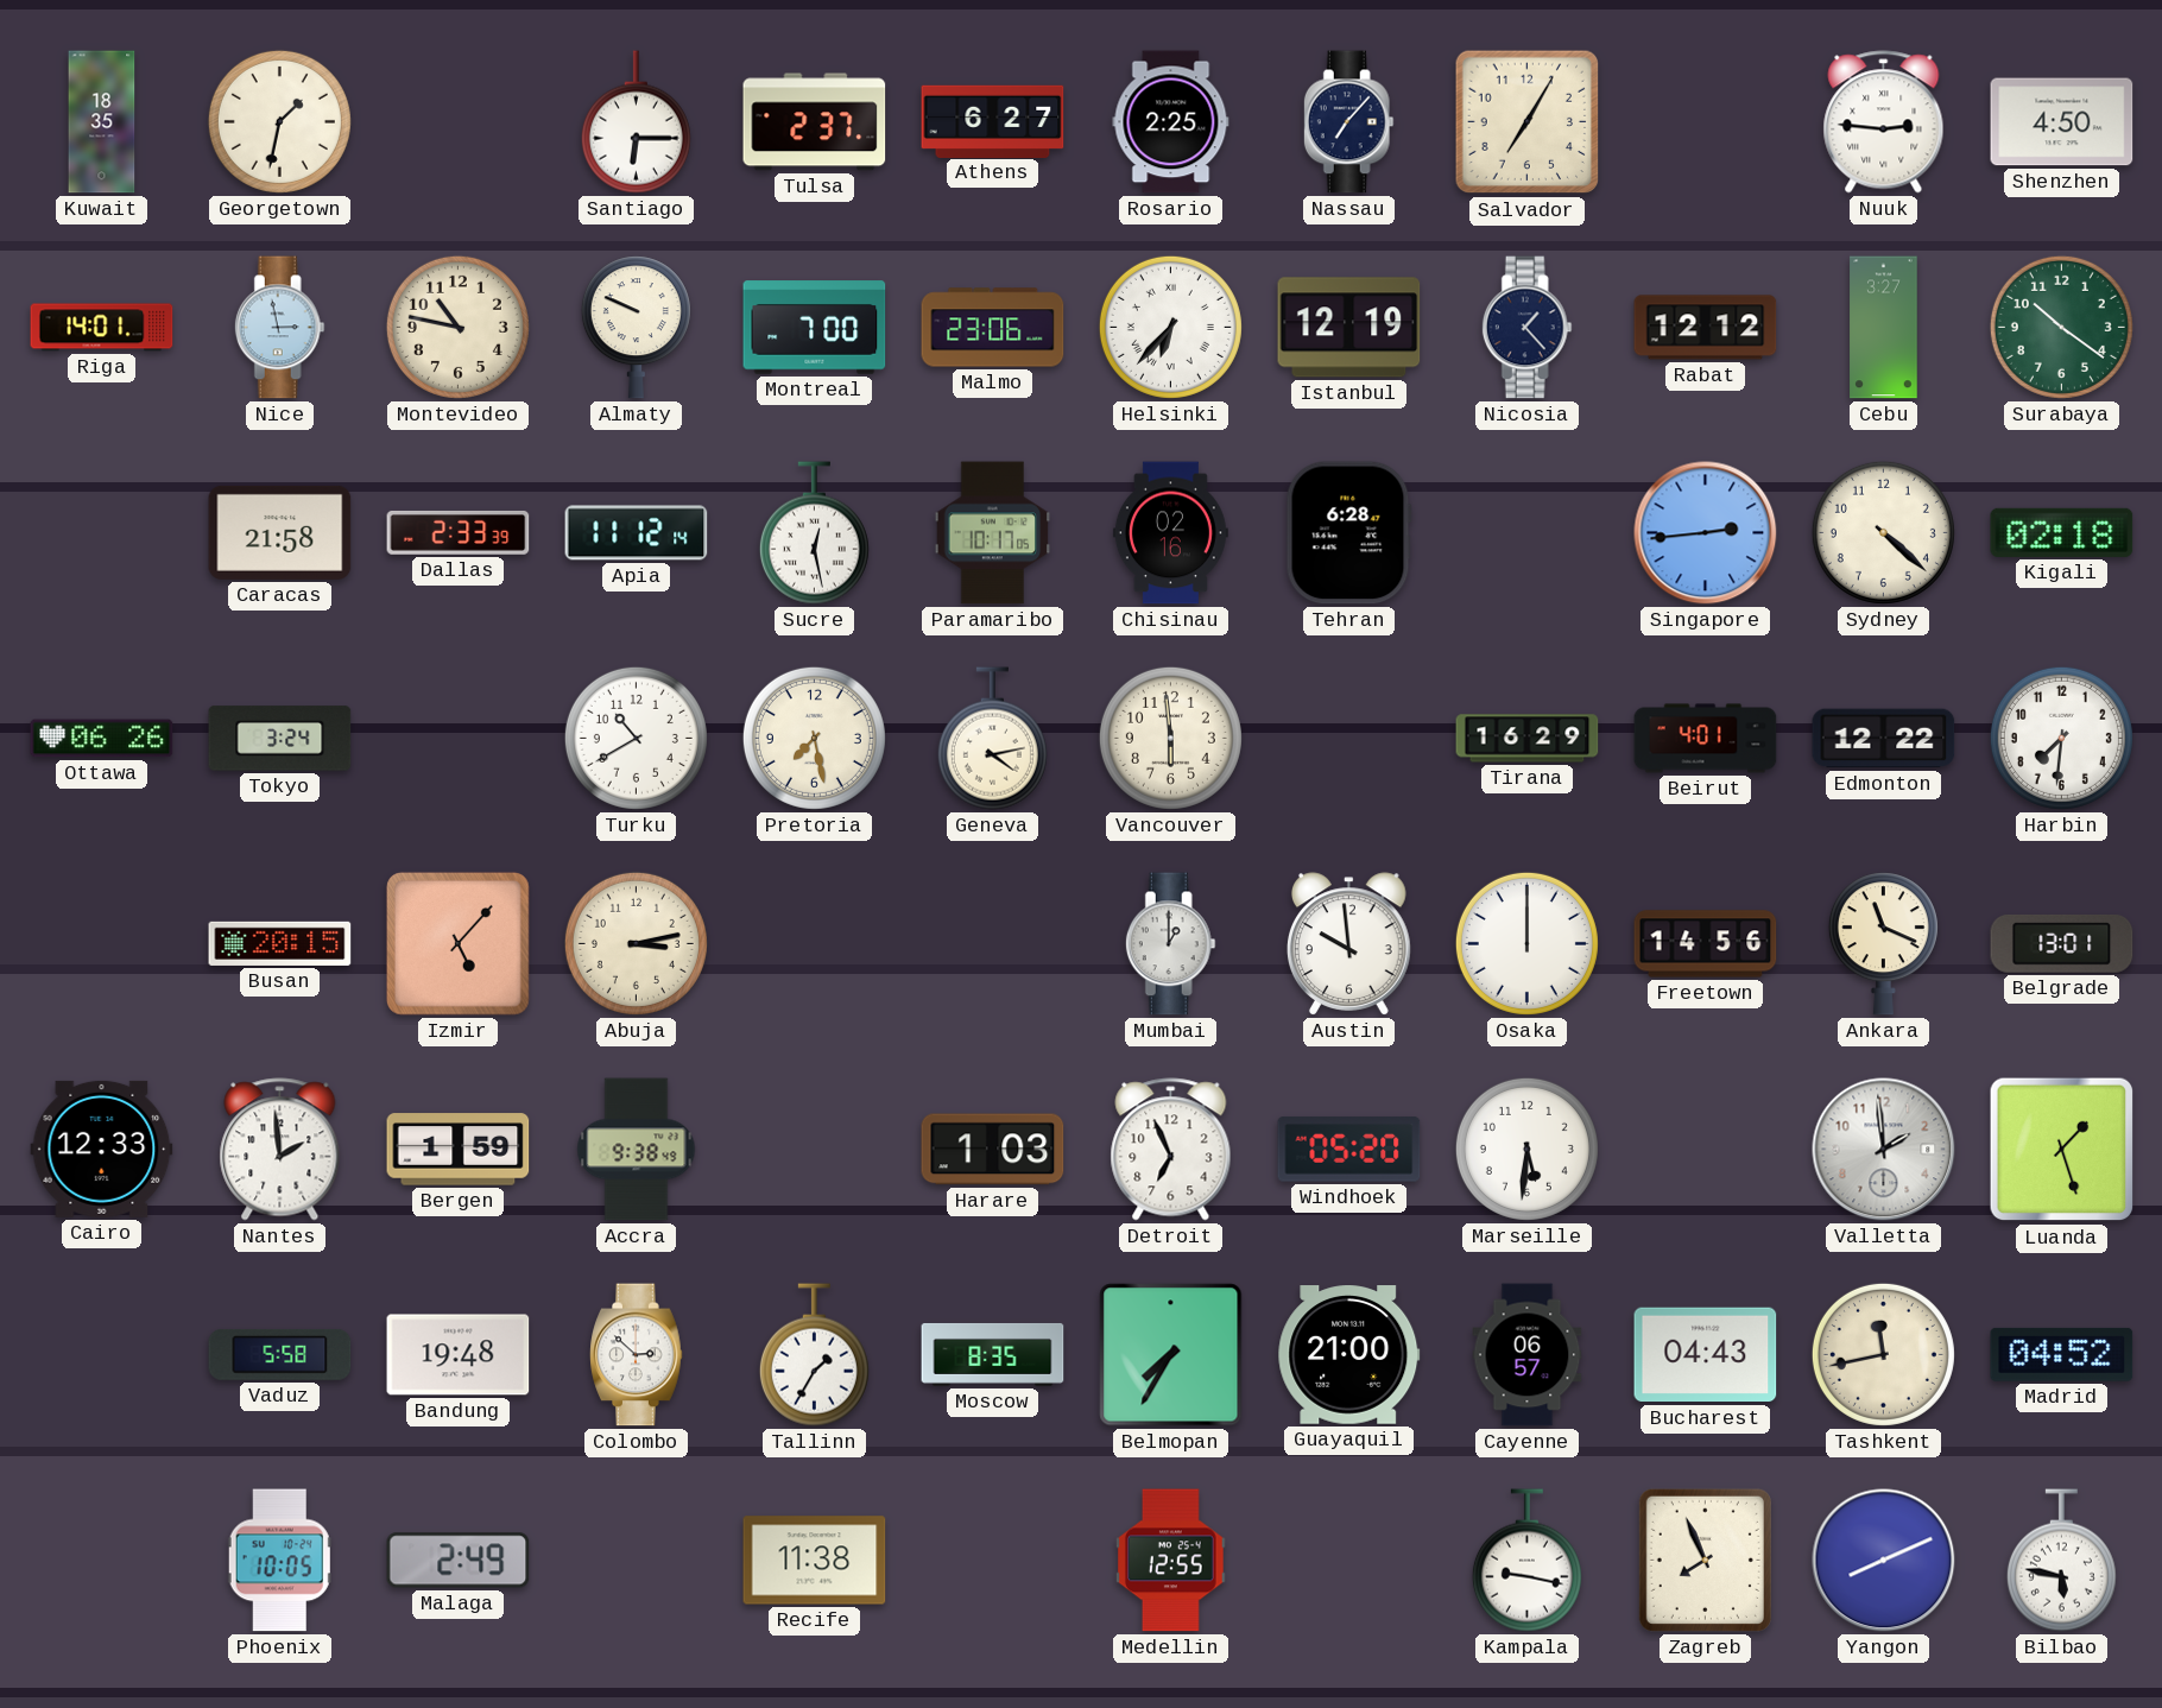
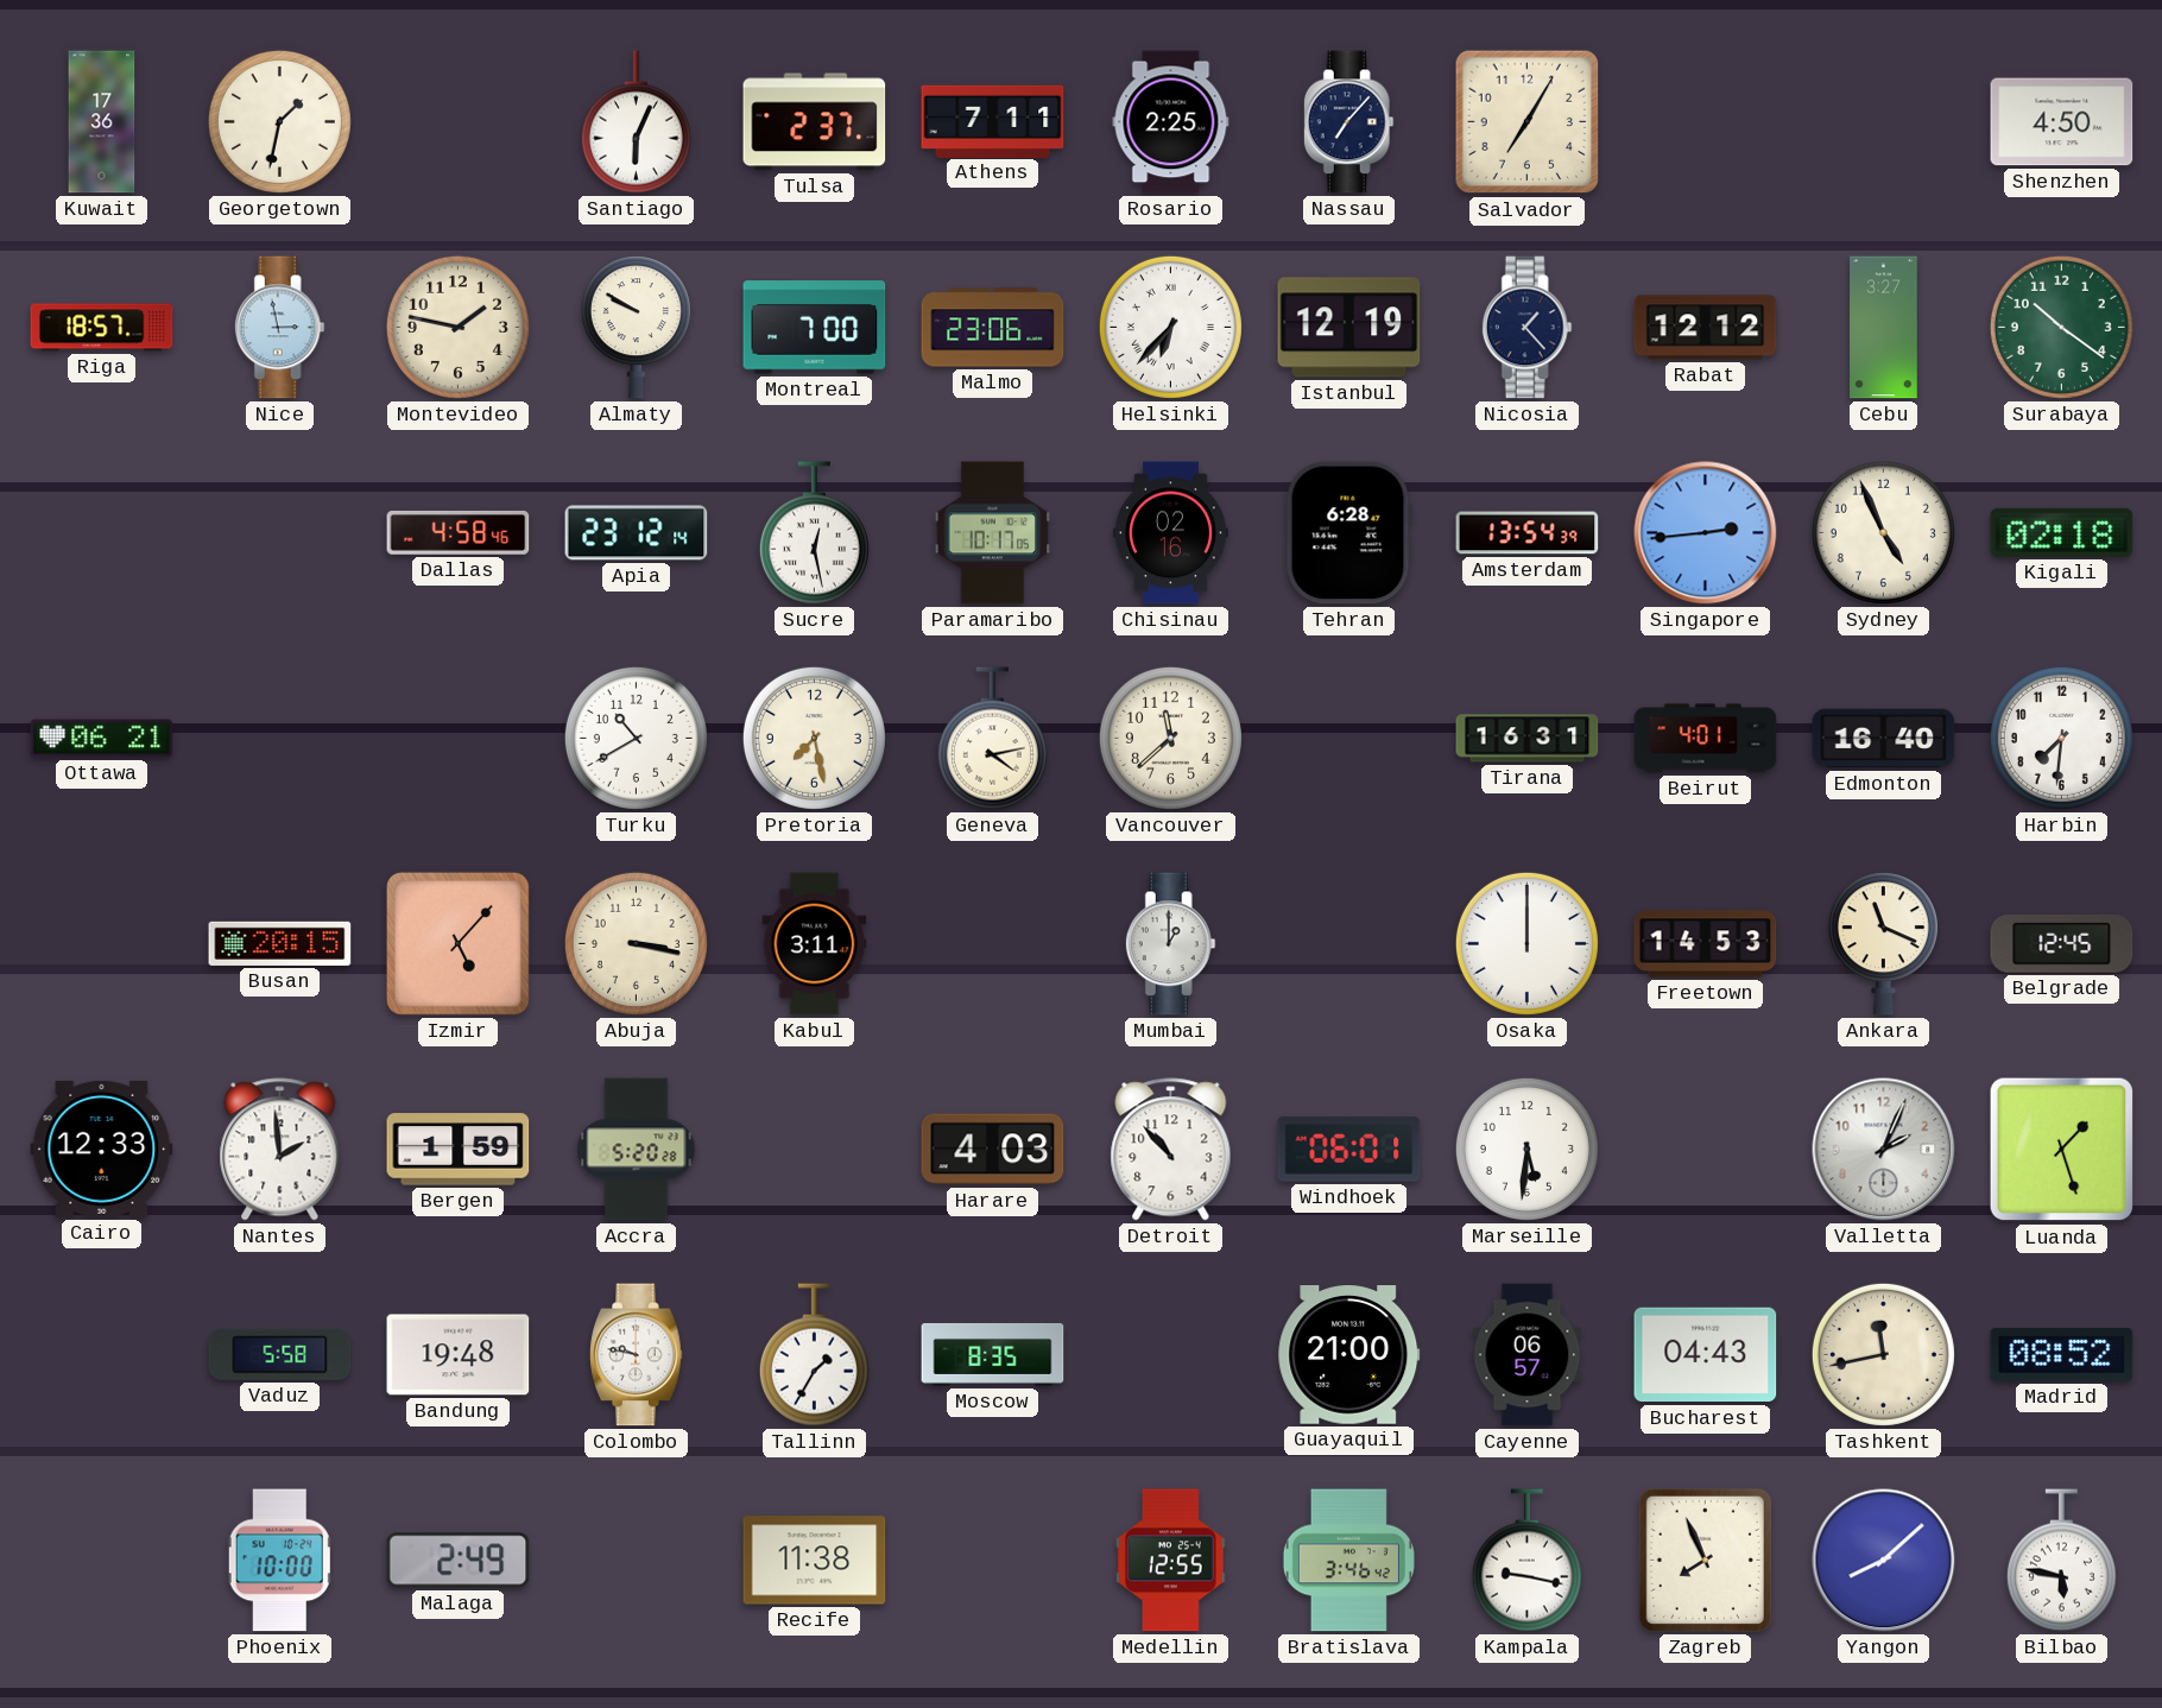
Kuwait: 18:35 -> 17:36
Santiago: 6:15 -> 6:04
Athens: 6:27 -> 7:11
Nuuk: 2:46 -> none
Riga: 14:01 -> 18:57
Montevideo: 10:47 -> 1:47
Almaty: 9:49 -> 9:50
Caracas: 21:58 -> none
Dallas: 2:33 -> 4:58
Apia: 11:12 -> 23:12
Amsterdam: none -> 13:54
Sydney: 4:22 -> 4:56
Ottawa: 06:26 -> 06:21
Tokyo: 3:24 -> none
Vancouver: 5:59 -> 11:38
Tirana: 16:29 -> 16:31
Edmonton: 12:22 -> 16:40
Abuja: 3:13 -> 3:17
Kabul: none -> 3:11
Austin: 9:59 -> none
Freetown: 14:56 -> 14:53
Belgrade: 13:01 -> 12:45
Accra: 9:38 -> 5:20
Harare: 1:03 -> 4:03
Detroit: 6:56 -> 10:53
Windhoek: 05:20 -> 06:01
Valletta: 1:59 -> 2:04
Colombo: 2:52 -> 9:47
Belmopan: 7:35 -> none
Madrid: 04:52 -> 08:52
Phoenix: 10:05 -> 10:00
Bratislava: none -> 3:46
Yangon: 8:11 -> 8:08
